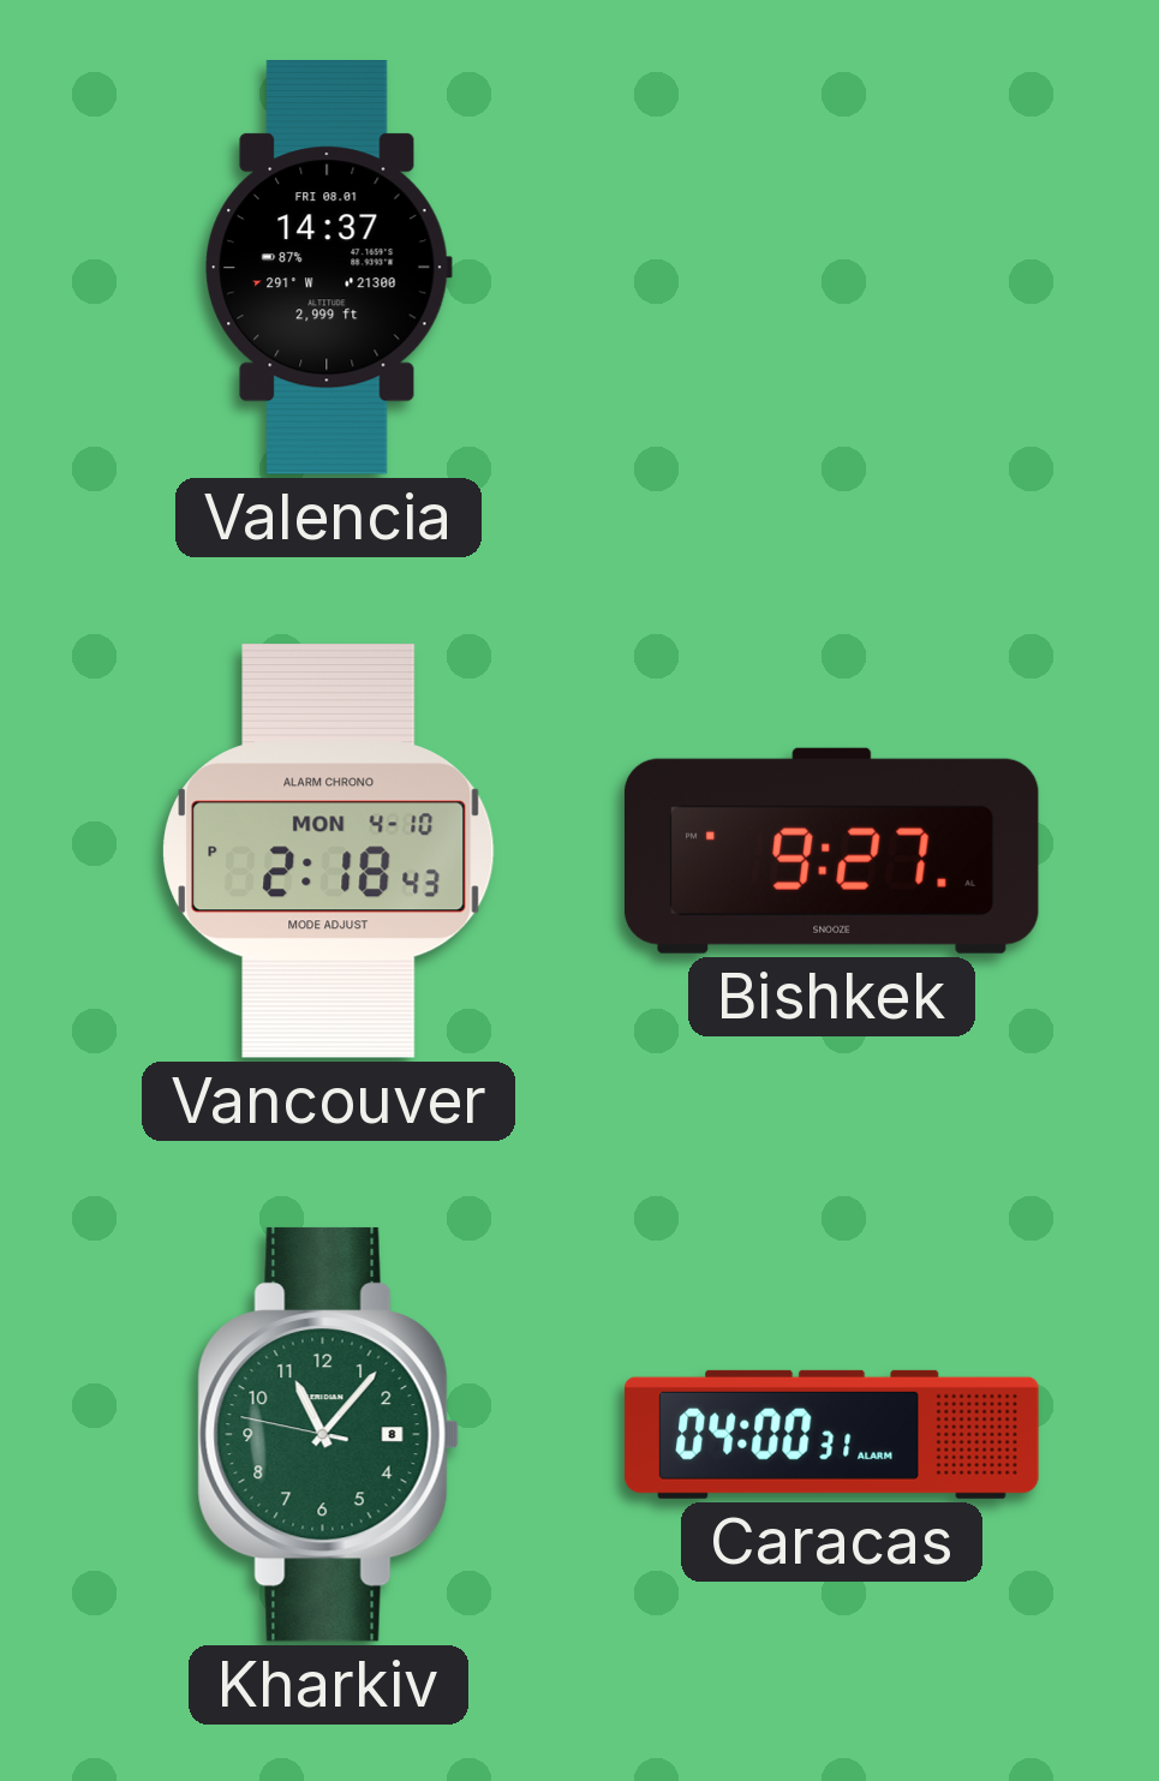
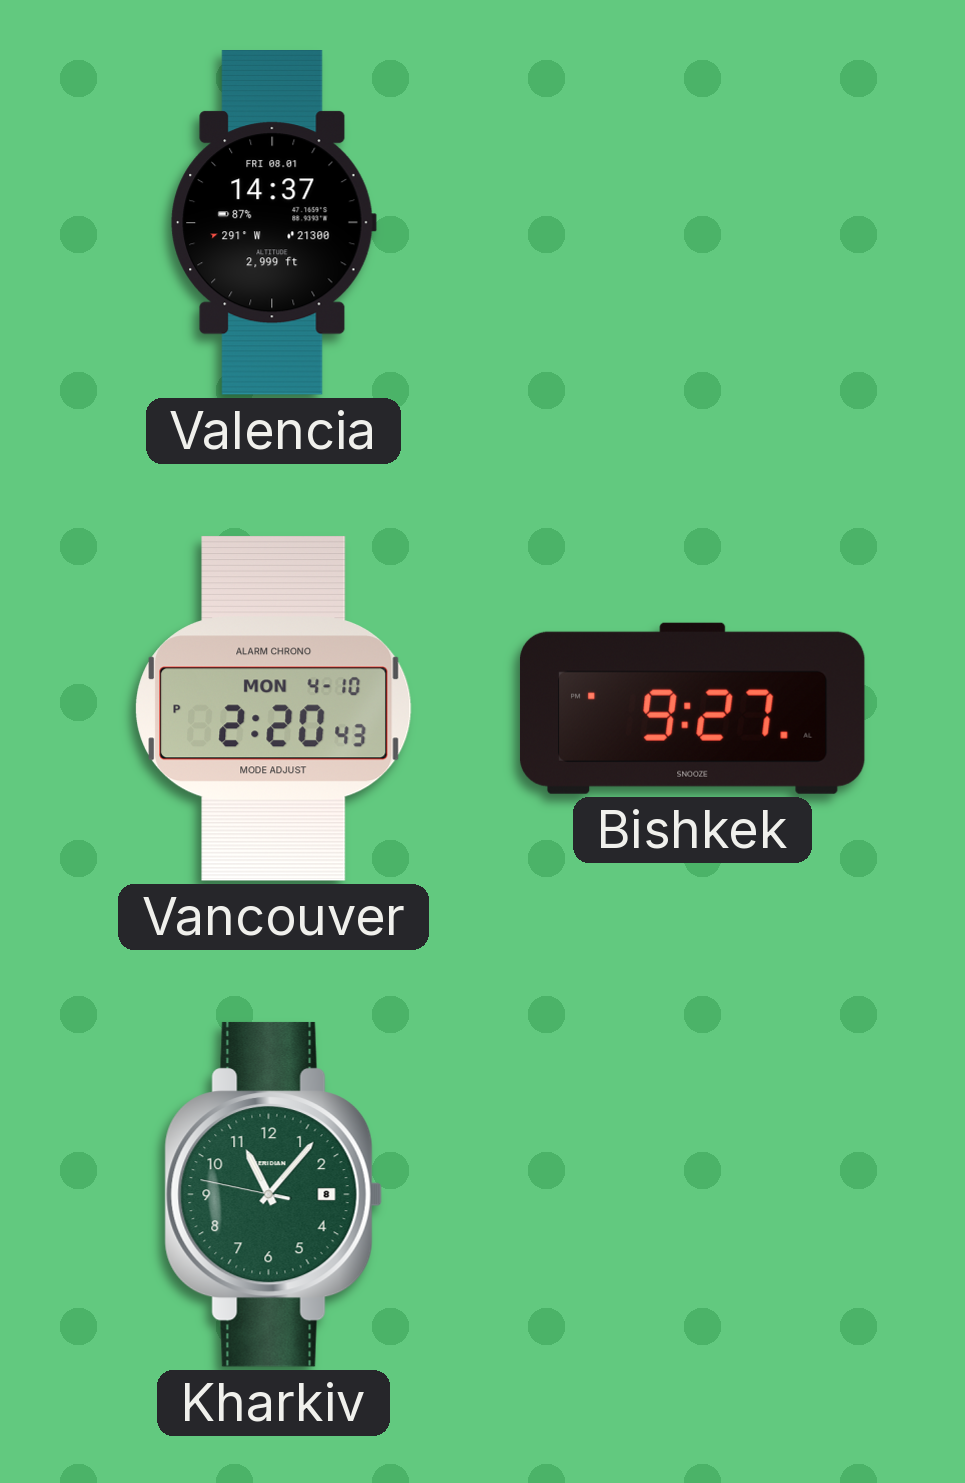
Vancouver: 2:18 -> 2:20
Caracas: 04:00 -> none
